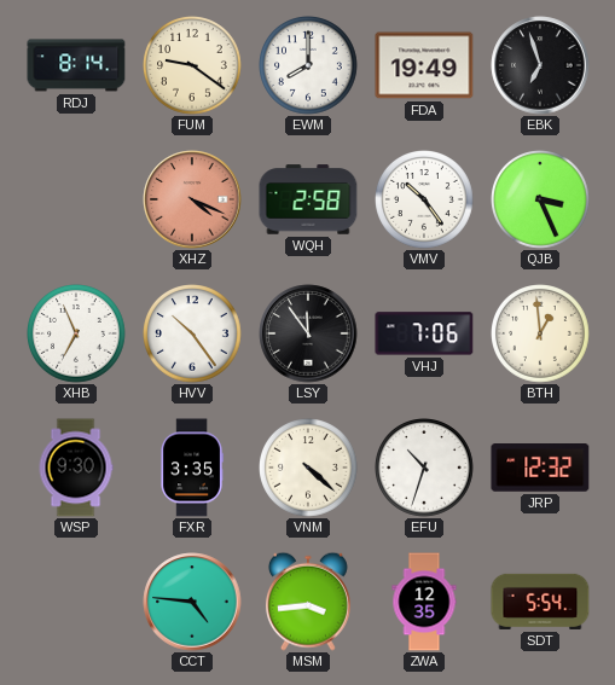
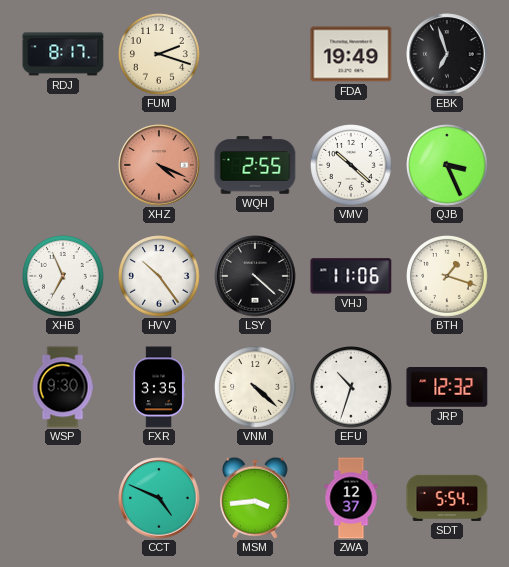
RDJ: 8:14 -> 8:17
FUM: 9:21 -> 2:18
EWM: 8:00 -> none
WQH: 2:58 -> 2:55
VMV: 10:24 -> 10:22
LSY: 11:54 -> 4:22
VHJ: 7:06 -> 11:06
BTH: 12:59 -> 1:18
CCT: 4:46 -> 4:49
ZWA: 12:35 -> 12:37
